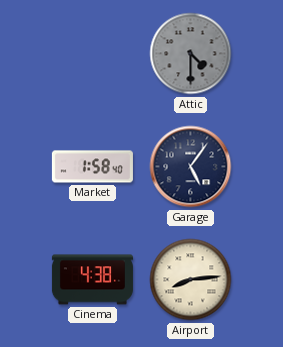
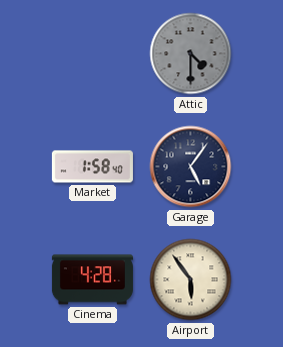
Cinema: 4:38 -> 4:28
Airport: 8:14 -> 5:54
